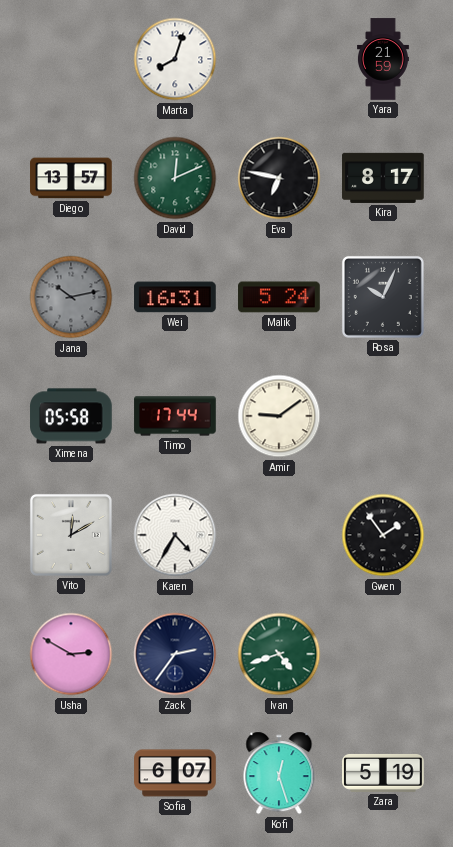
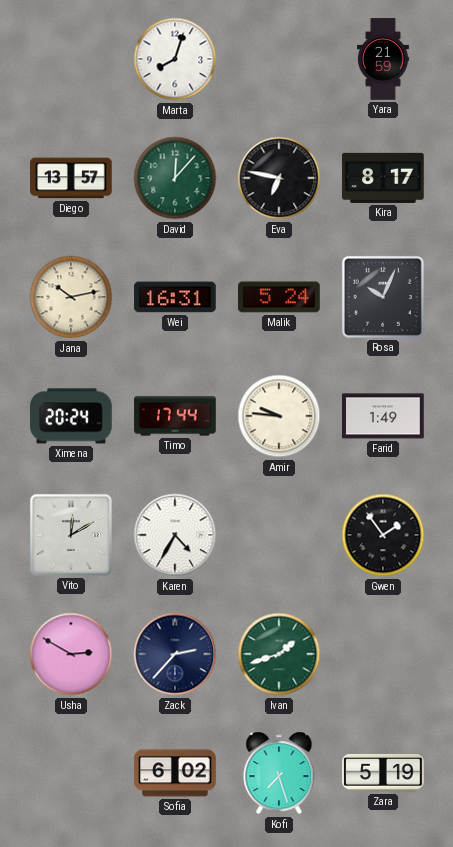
David: 12:11 -> 12:07
Jana dial: grey -> cream
Ximena: 05:58 -> 20:24
Amir: 9:09 -> 9:46
Farid: none -> 1:49
Zack: 2:36 -> 2:37
Ivan: 4:42 -> 1:42
Sofia: 6:07 -> 6:02
Kofi: 12:27 -> 7:27
